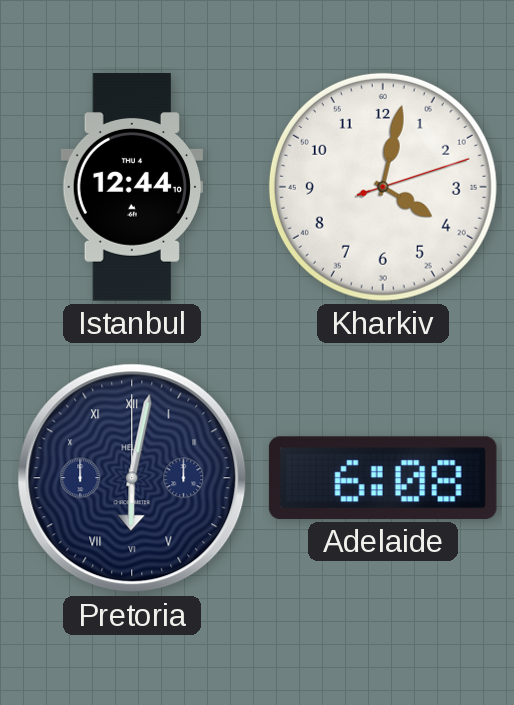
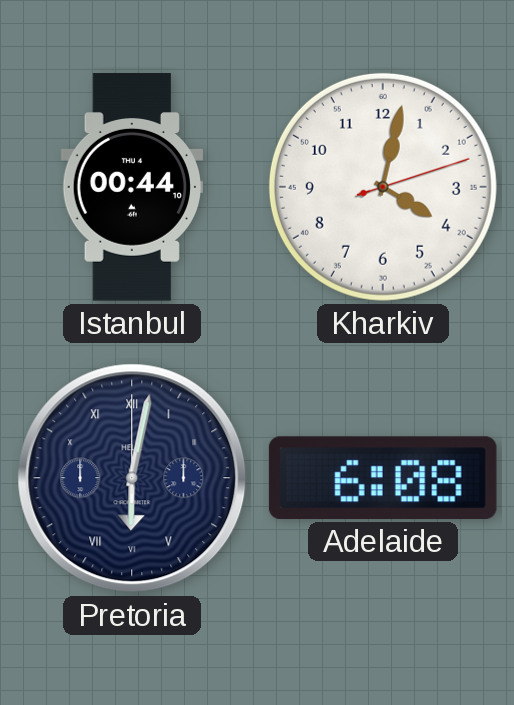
Istanbul: 12:44 -> 00:44
